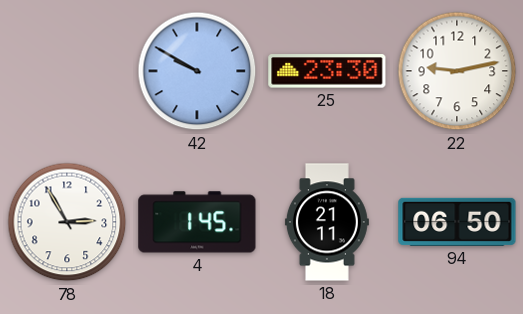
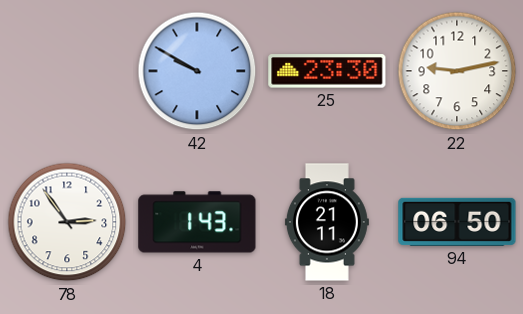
78: 2:55 -> 2:54
4: 1:45 -> 1:43
